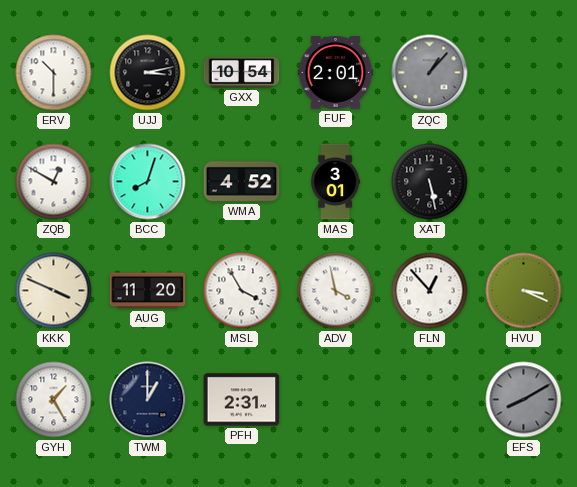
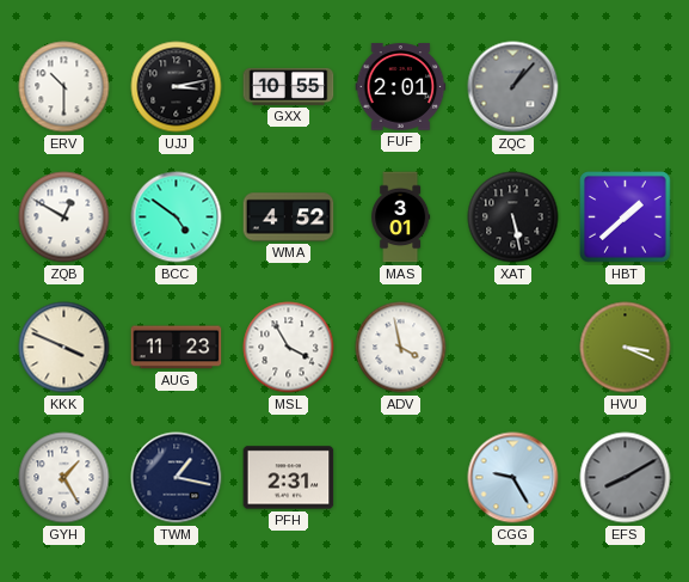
GXX: 10:54 -> 10:55
BCC: 8:03 -> 4:51
HBT: none -> 1:38
AUG: 11:20 -> 11:23
FLN: 12:53 -> none
TWM: 1:00 -> 1:17
CGG: none -> 9:25
